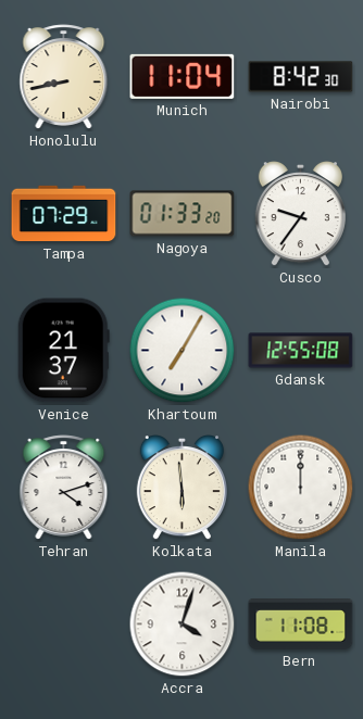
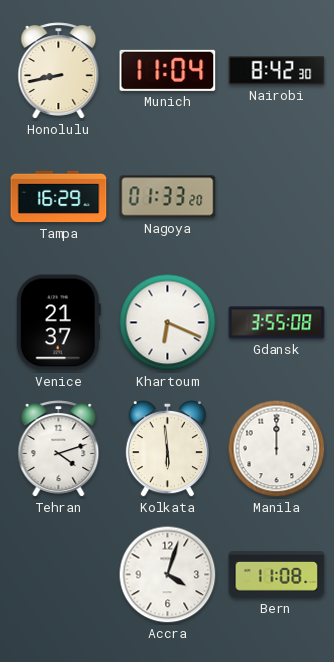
Tampa: 07:29 -> 16:29
Cusco: 9:36 -> none
Khartoum: 7:05 -> 6:19
Gdansk: 12:55 -> 3:55
